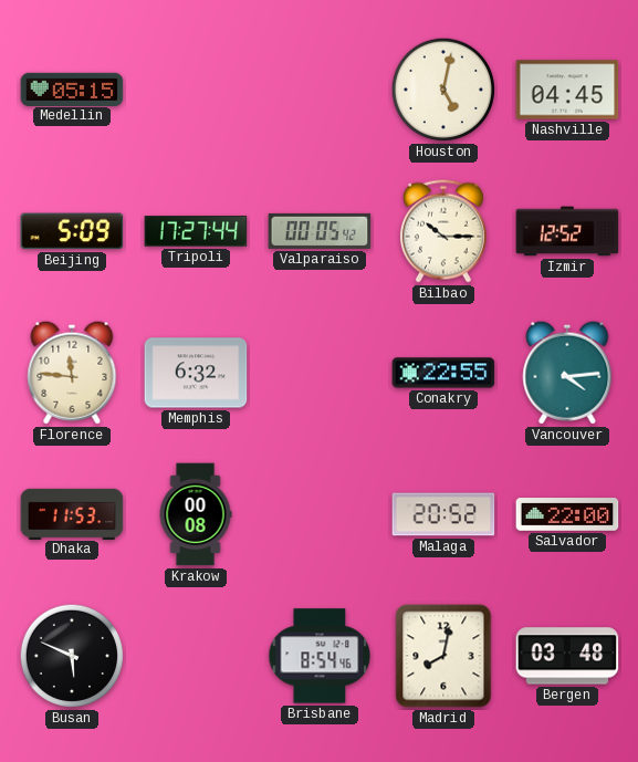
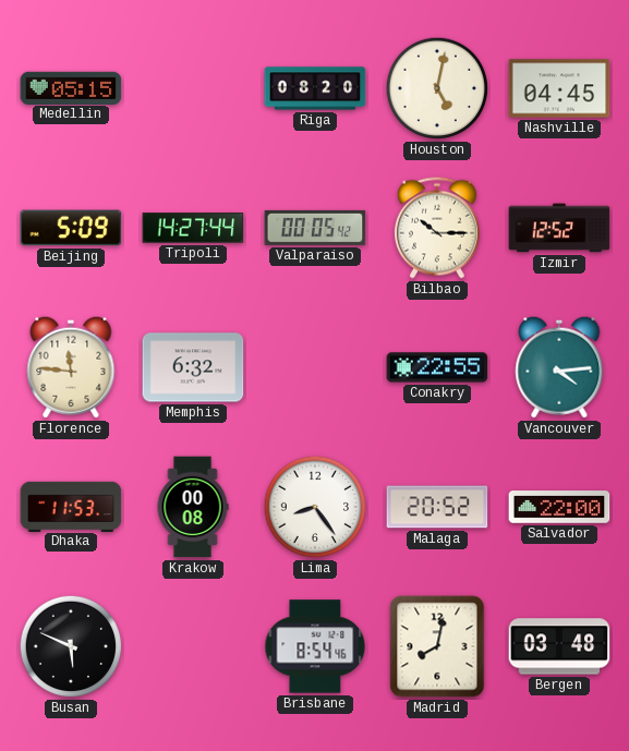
Riga: none -> 08:20
Tripoli: 17:27 -> 14:27
Lima: none -> 8:24
